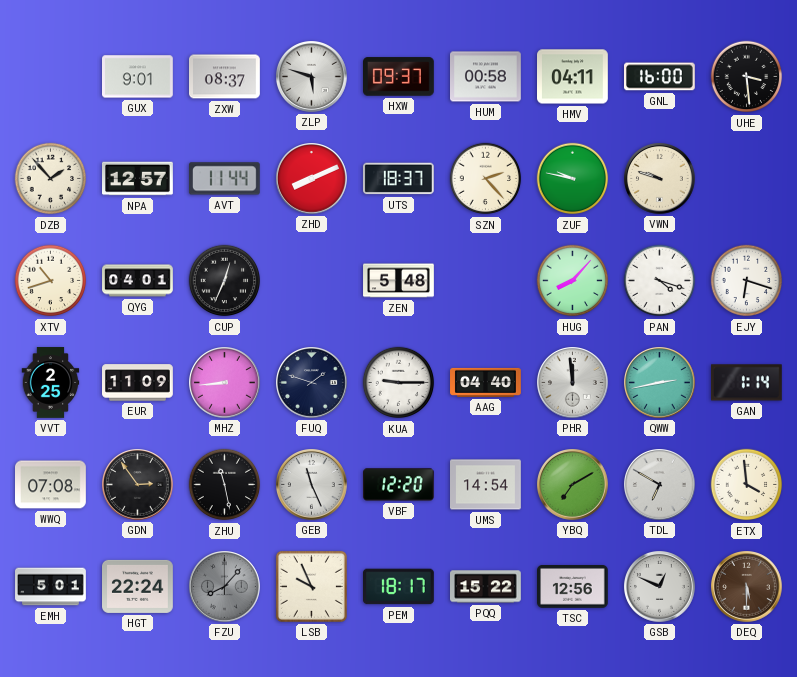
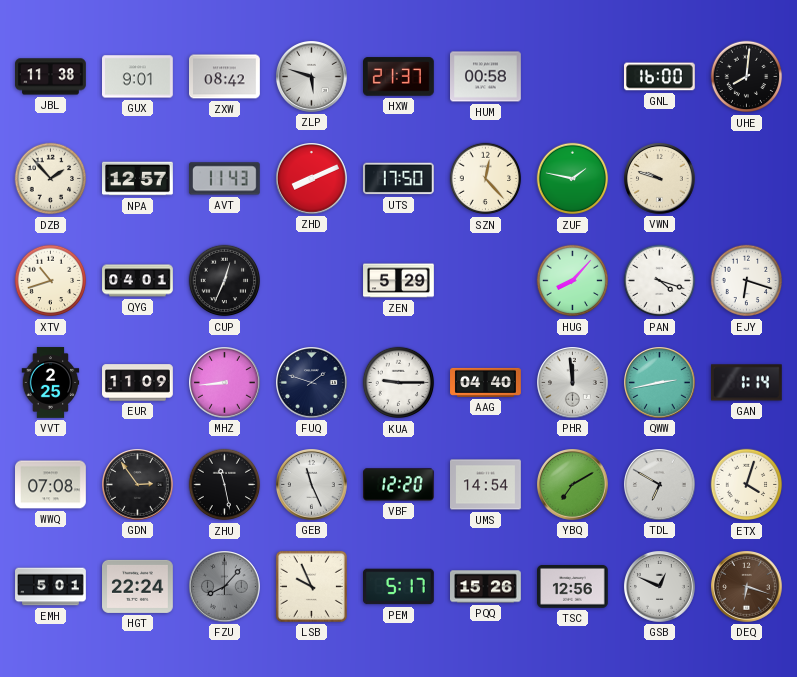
JBL: none -> 11:38
ZXW: 08:37 -> 08:42
HXW: 09:37 -> 21:37
HMV: 04:11 -> none
UHE: 3:29 -> 8:01
AVT: 11:44 -> 11:43
UTS: 18:37 -> 17:50
SZN: 2:23 -> 12:23
ZUF: 9:47 -> 1:47
ZEN: 5:48 -> 5:29
ETX: 3:59 -> 4:03
PEM: 18:17 -> 5:17
PQQ: 15:22 -> 15:26
DEQ: 5:30 -> 6:18
